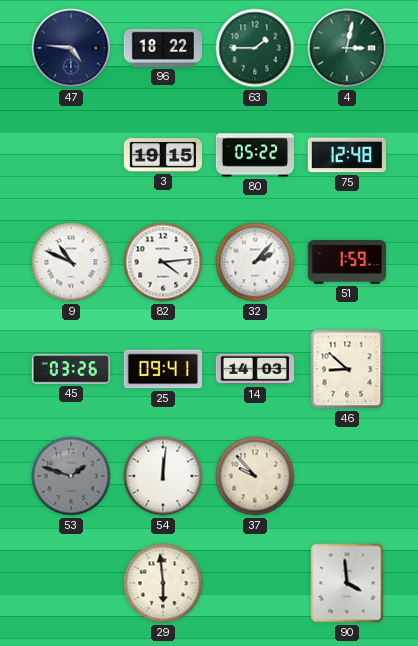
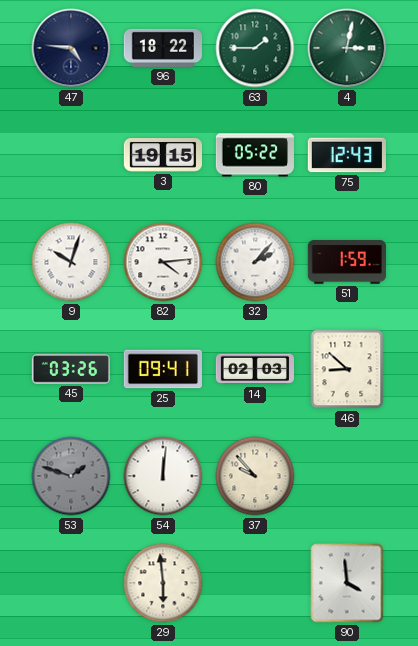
75: 12:48 -> 12:43
9: 10:49 -> 10:03
14: 14:03 -> 02:03
